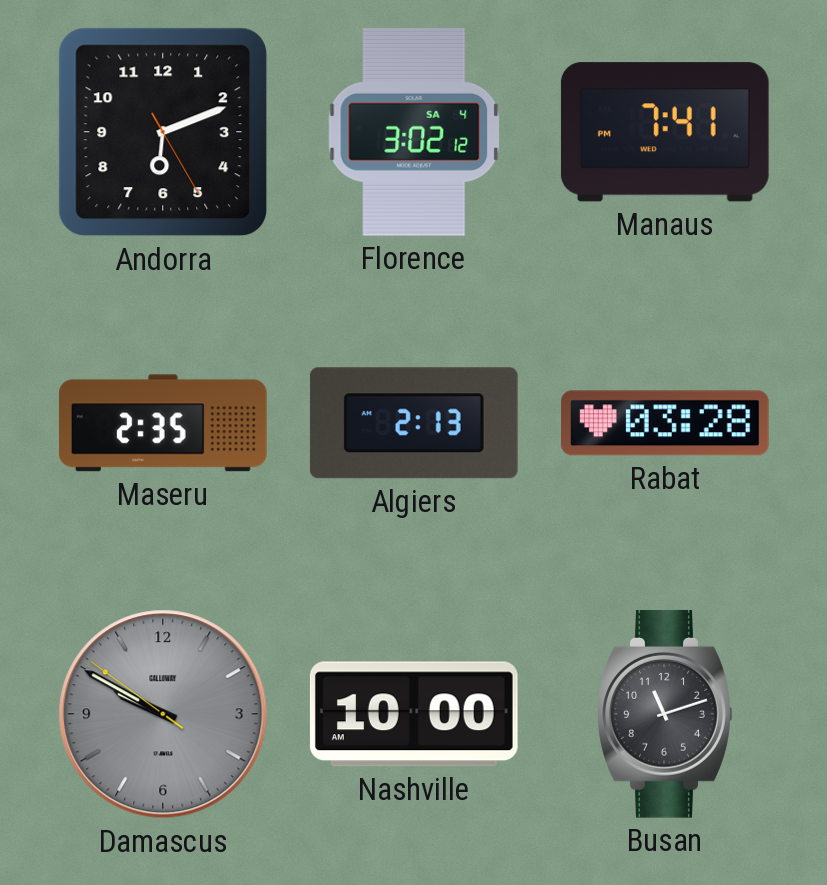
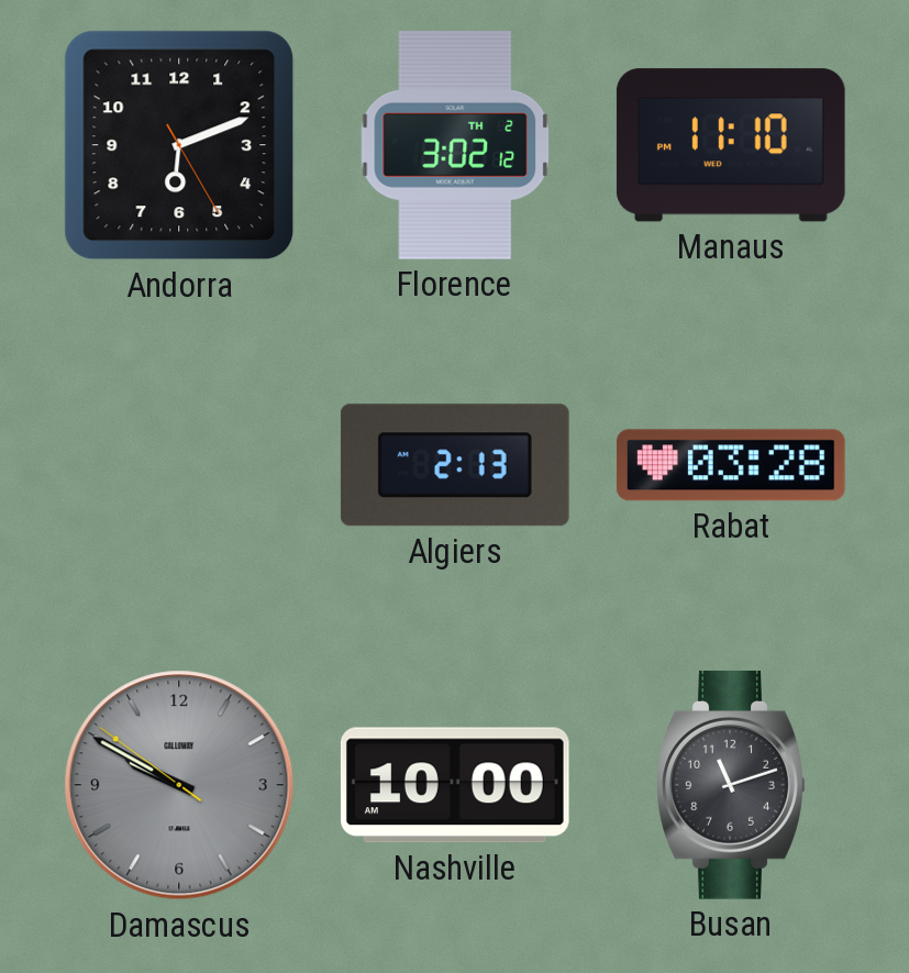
Florence date: SA 4 -> TH 2
Manaus: 7:41 -> 11:10
Maseru: 2:35 -> none
